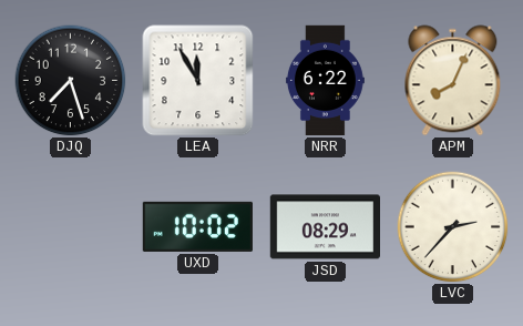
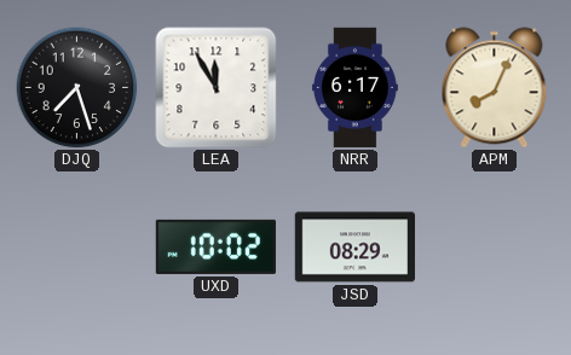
NRR: 6:22 -> 6:17
LVC: 2:37 -> none
